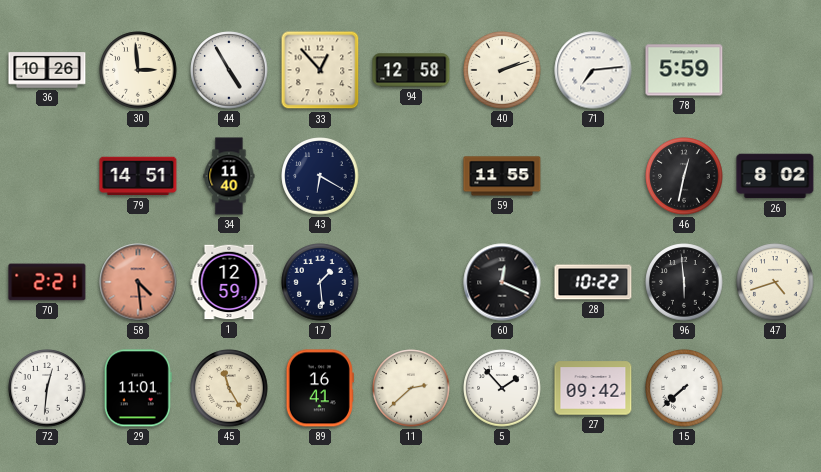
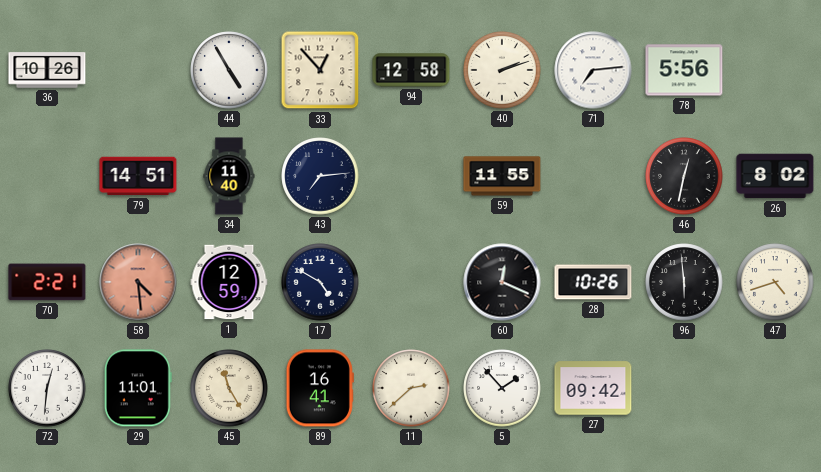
30: 2:59 -> none
78: 5:59 -> 5:56
43: 6:20 -> 7:14
17: 1:29 -> 4:50
28: 10:22 -> 10:26
15: 7:38 -> none
